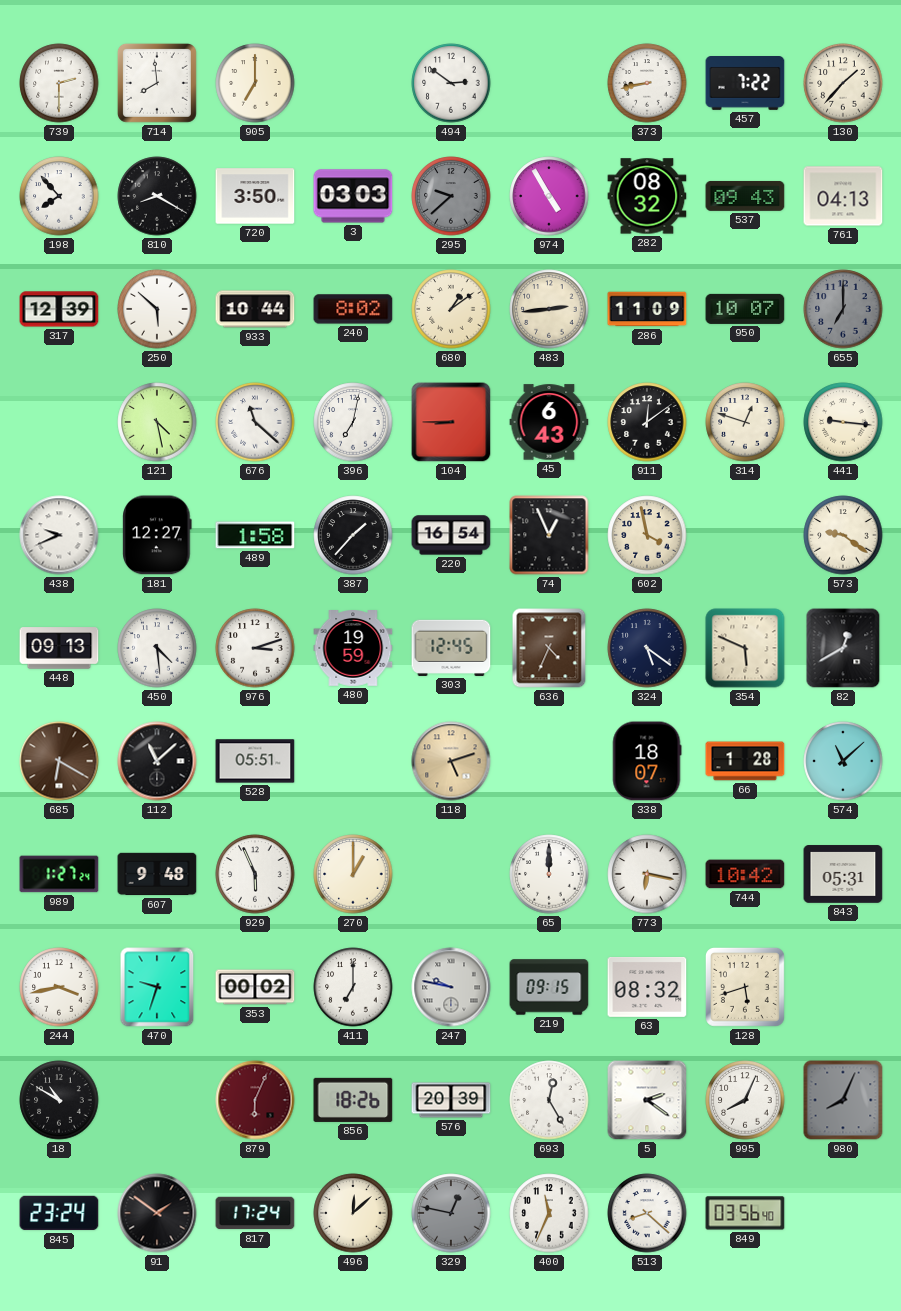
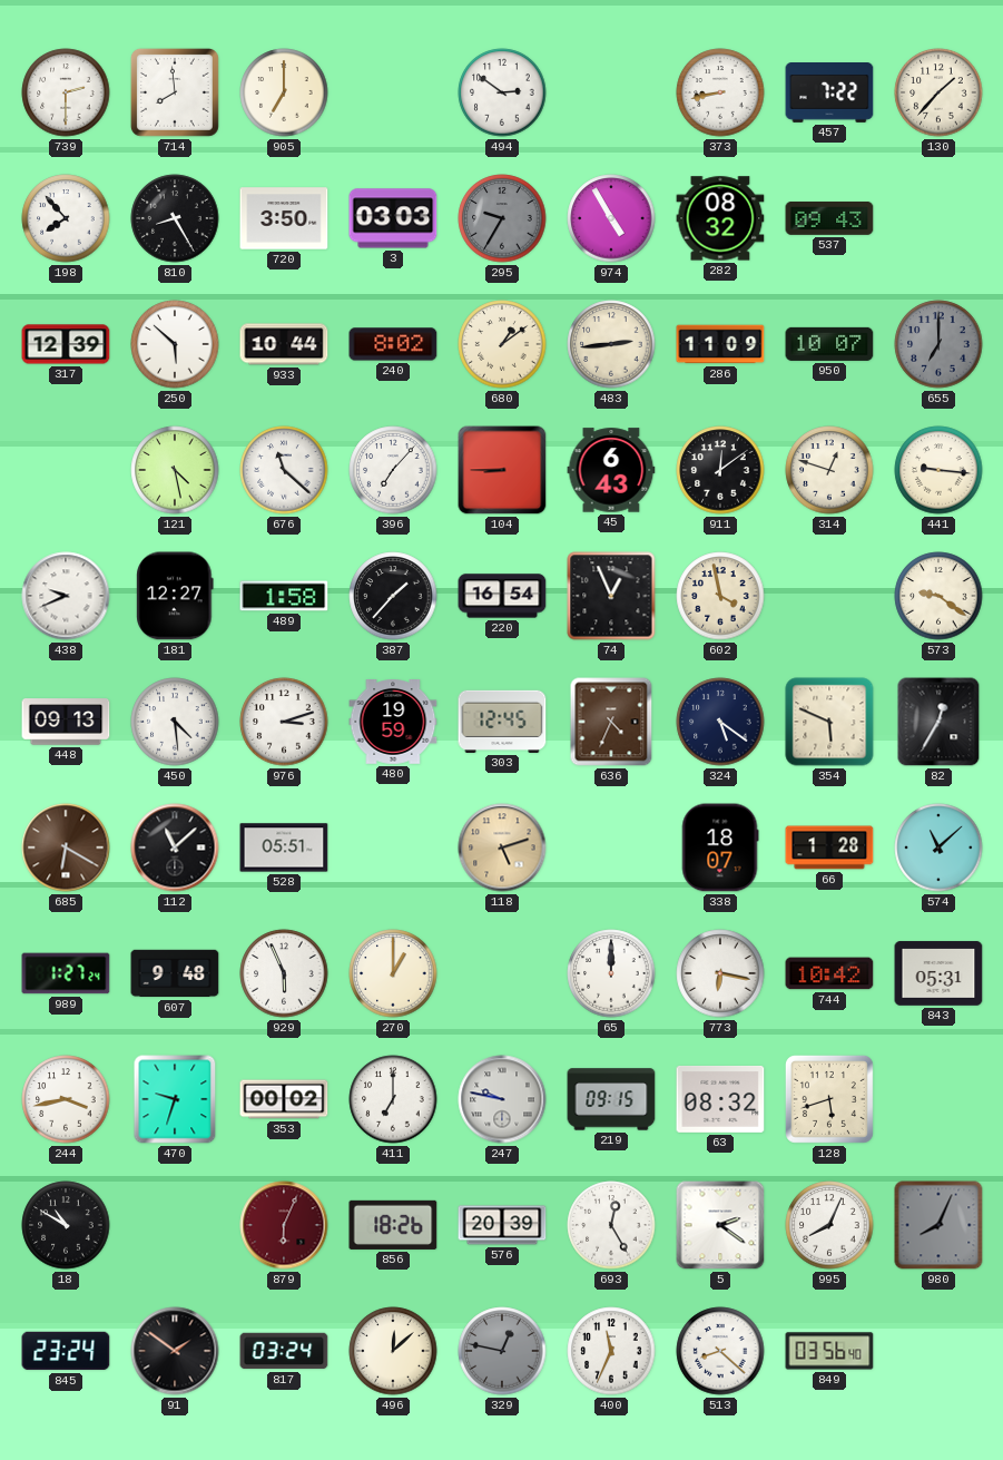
810: 8:20 -> 8:25
295: 9:38 -> 9:35
761: 04:13 -> none
396: 7:02 -> 7:07
82: 12:40 -> 12:35
817: 17:24 -> 03:24
